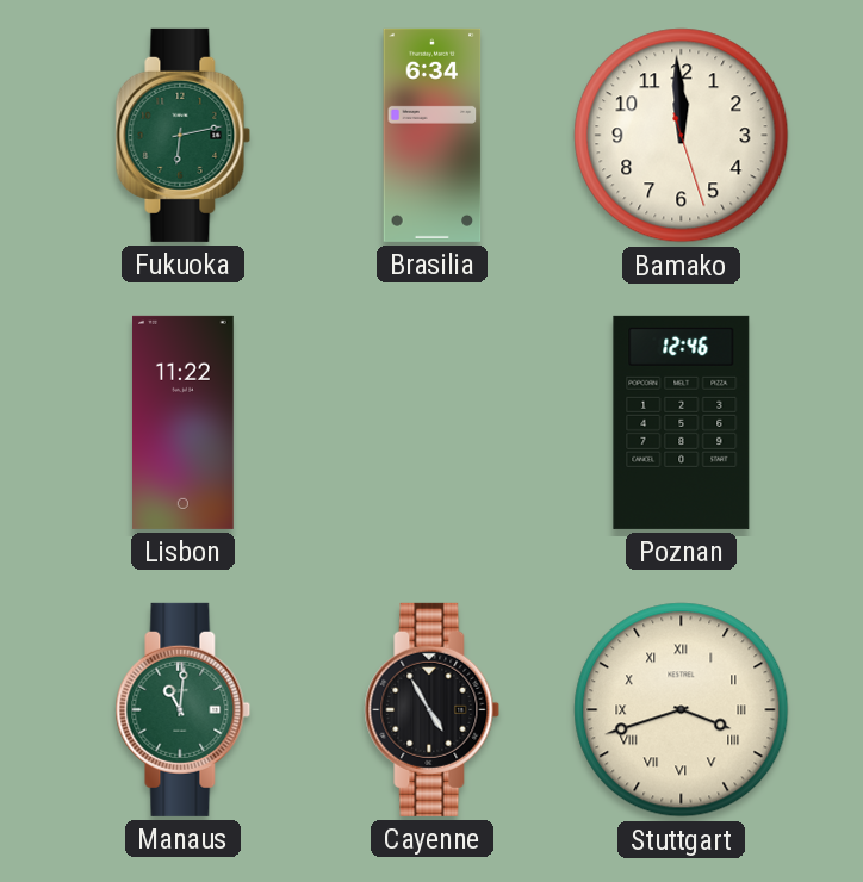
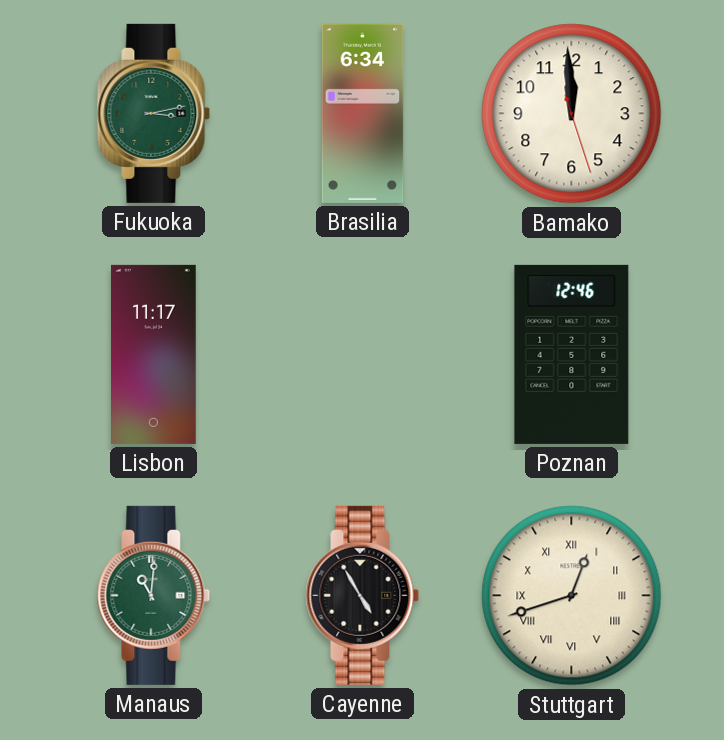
Fukuoka: 6:13 -> 3:13
Lisbon: 11:22 -> 11:17
Stuttgart: 3:42 -> 12:42
